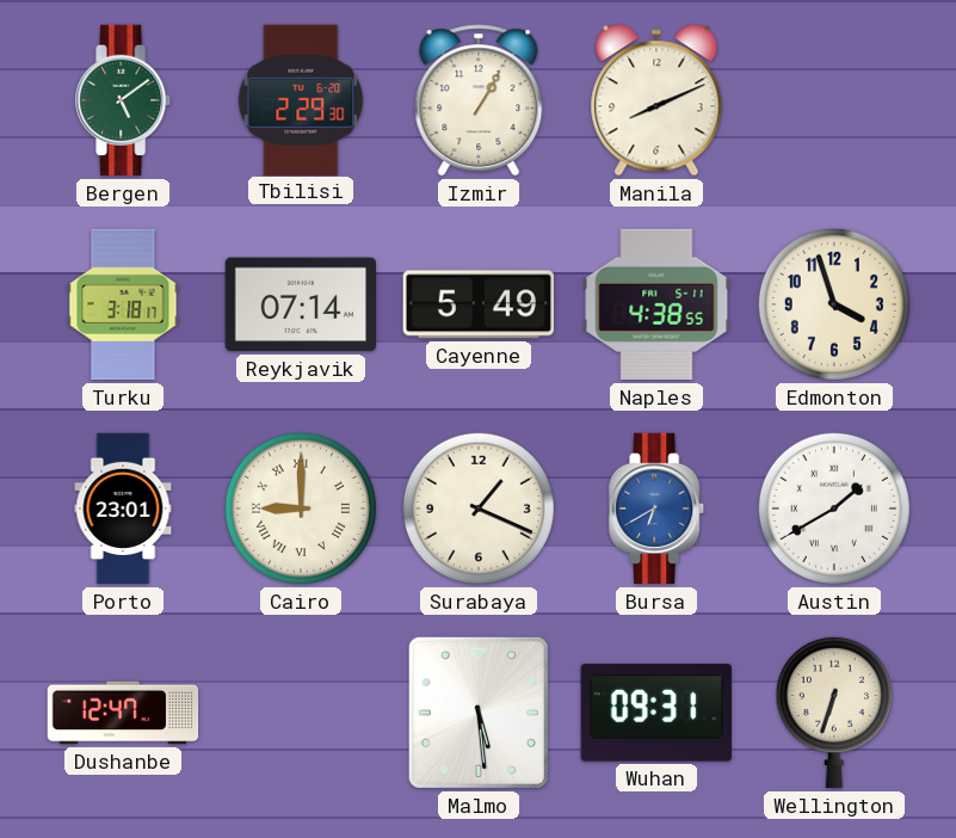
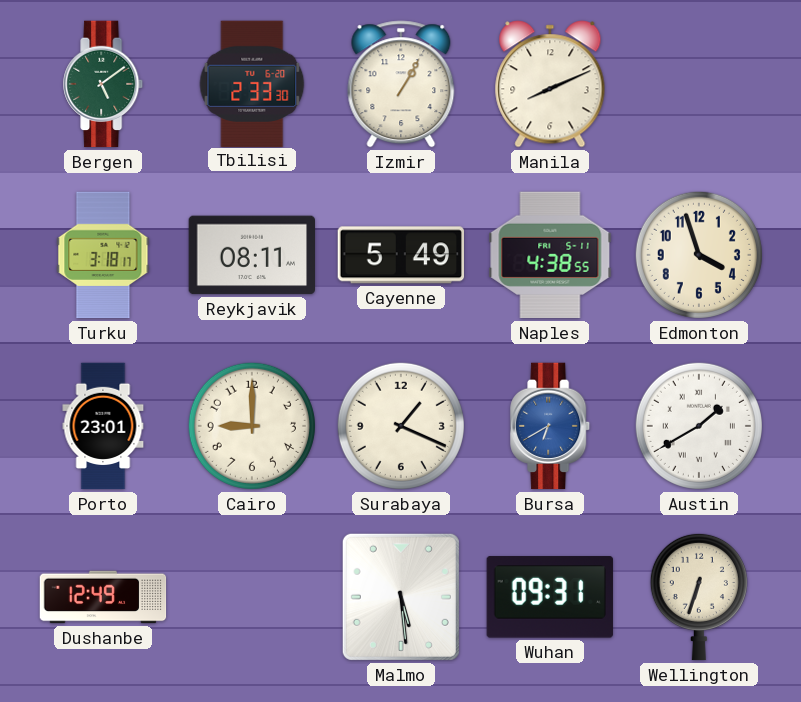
Tbilisi: 2:29 -> 2:33
Reykjavik: 07:14 -> 08:11
Cairo numerals: Roman -> Arabic
Dushanbe: 12:47 -> 12:49
